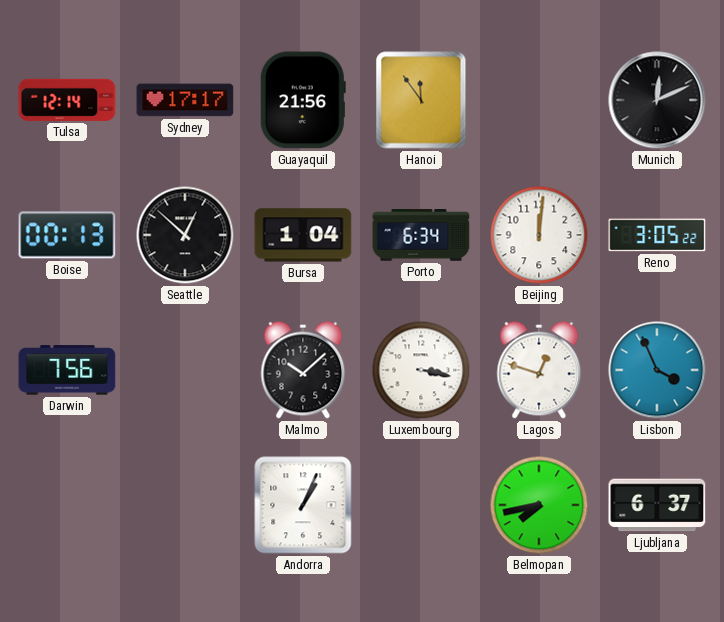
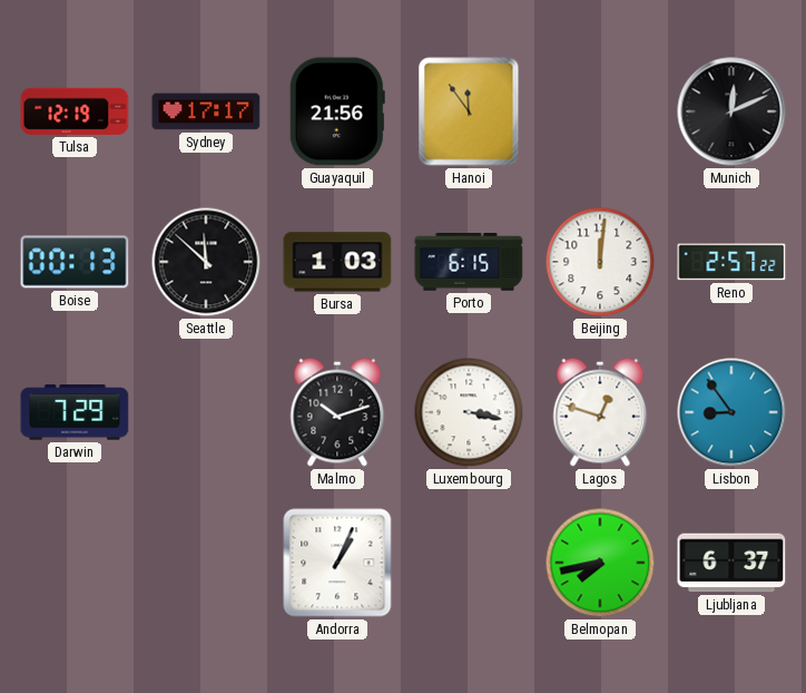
Tulsa: 12:14 -> 12:19
Seattle: 12:52 -> 11:52
Bursa: 1:04 -> 1:03
Porto: 6:34 -> 6:15
Reno: 3:05 -> 2:57
Darwin: 7:56 -> 7:29
Malmo: 10:08 -> 10:12
Lisbon: 3:56 -> 8:54
